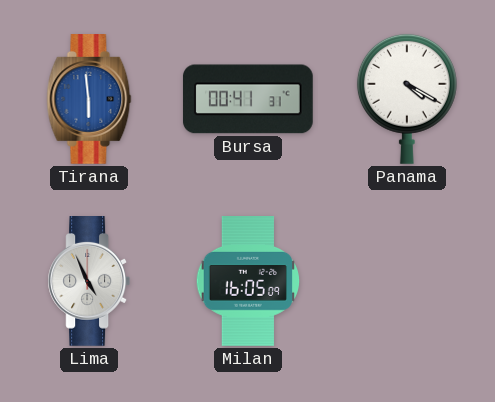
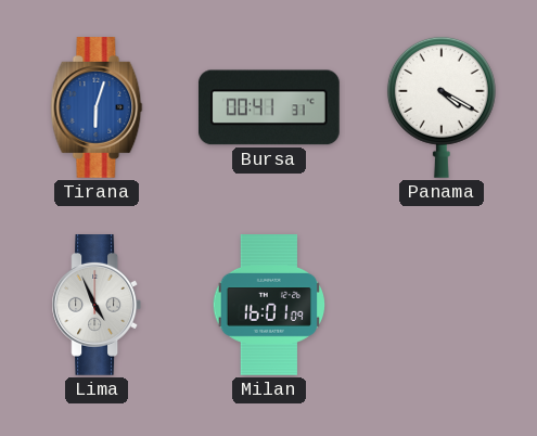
Tirana: 5:59 -> 6:03
Milan: 16:05 -> 16:01
